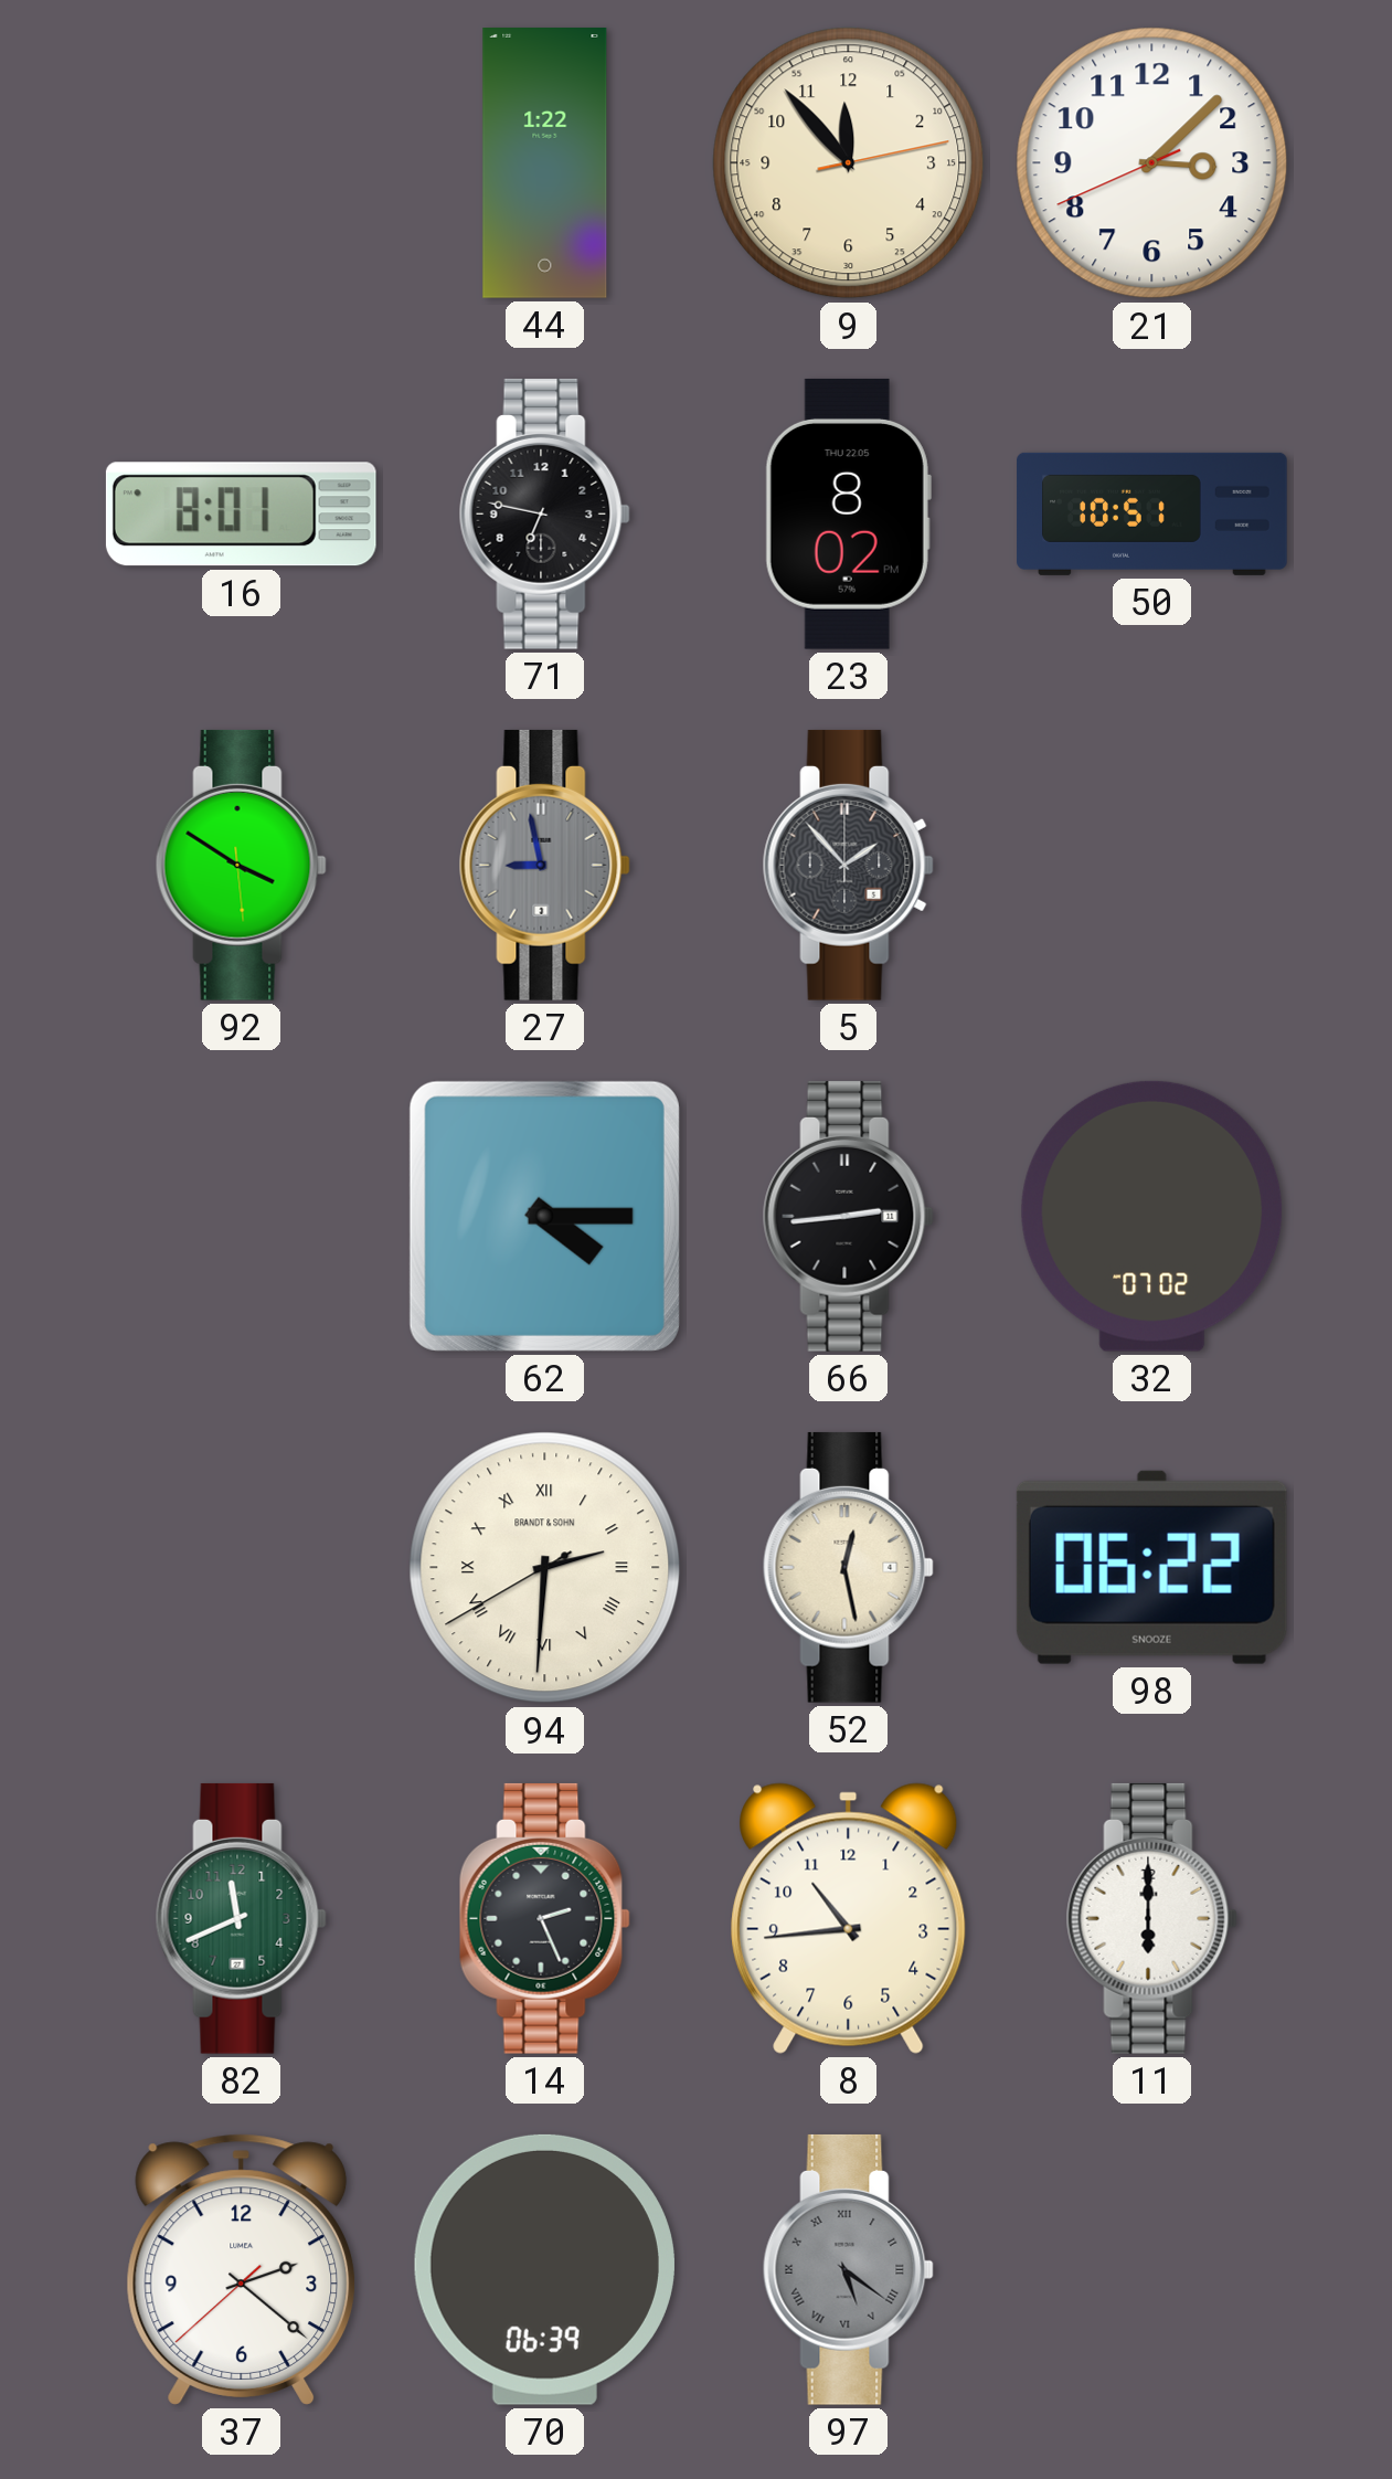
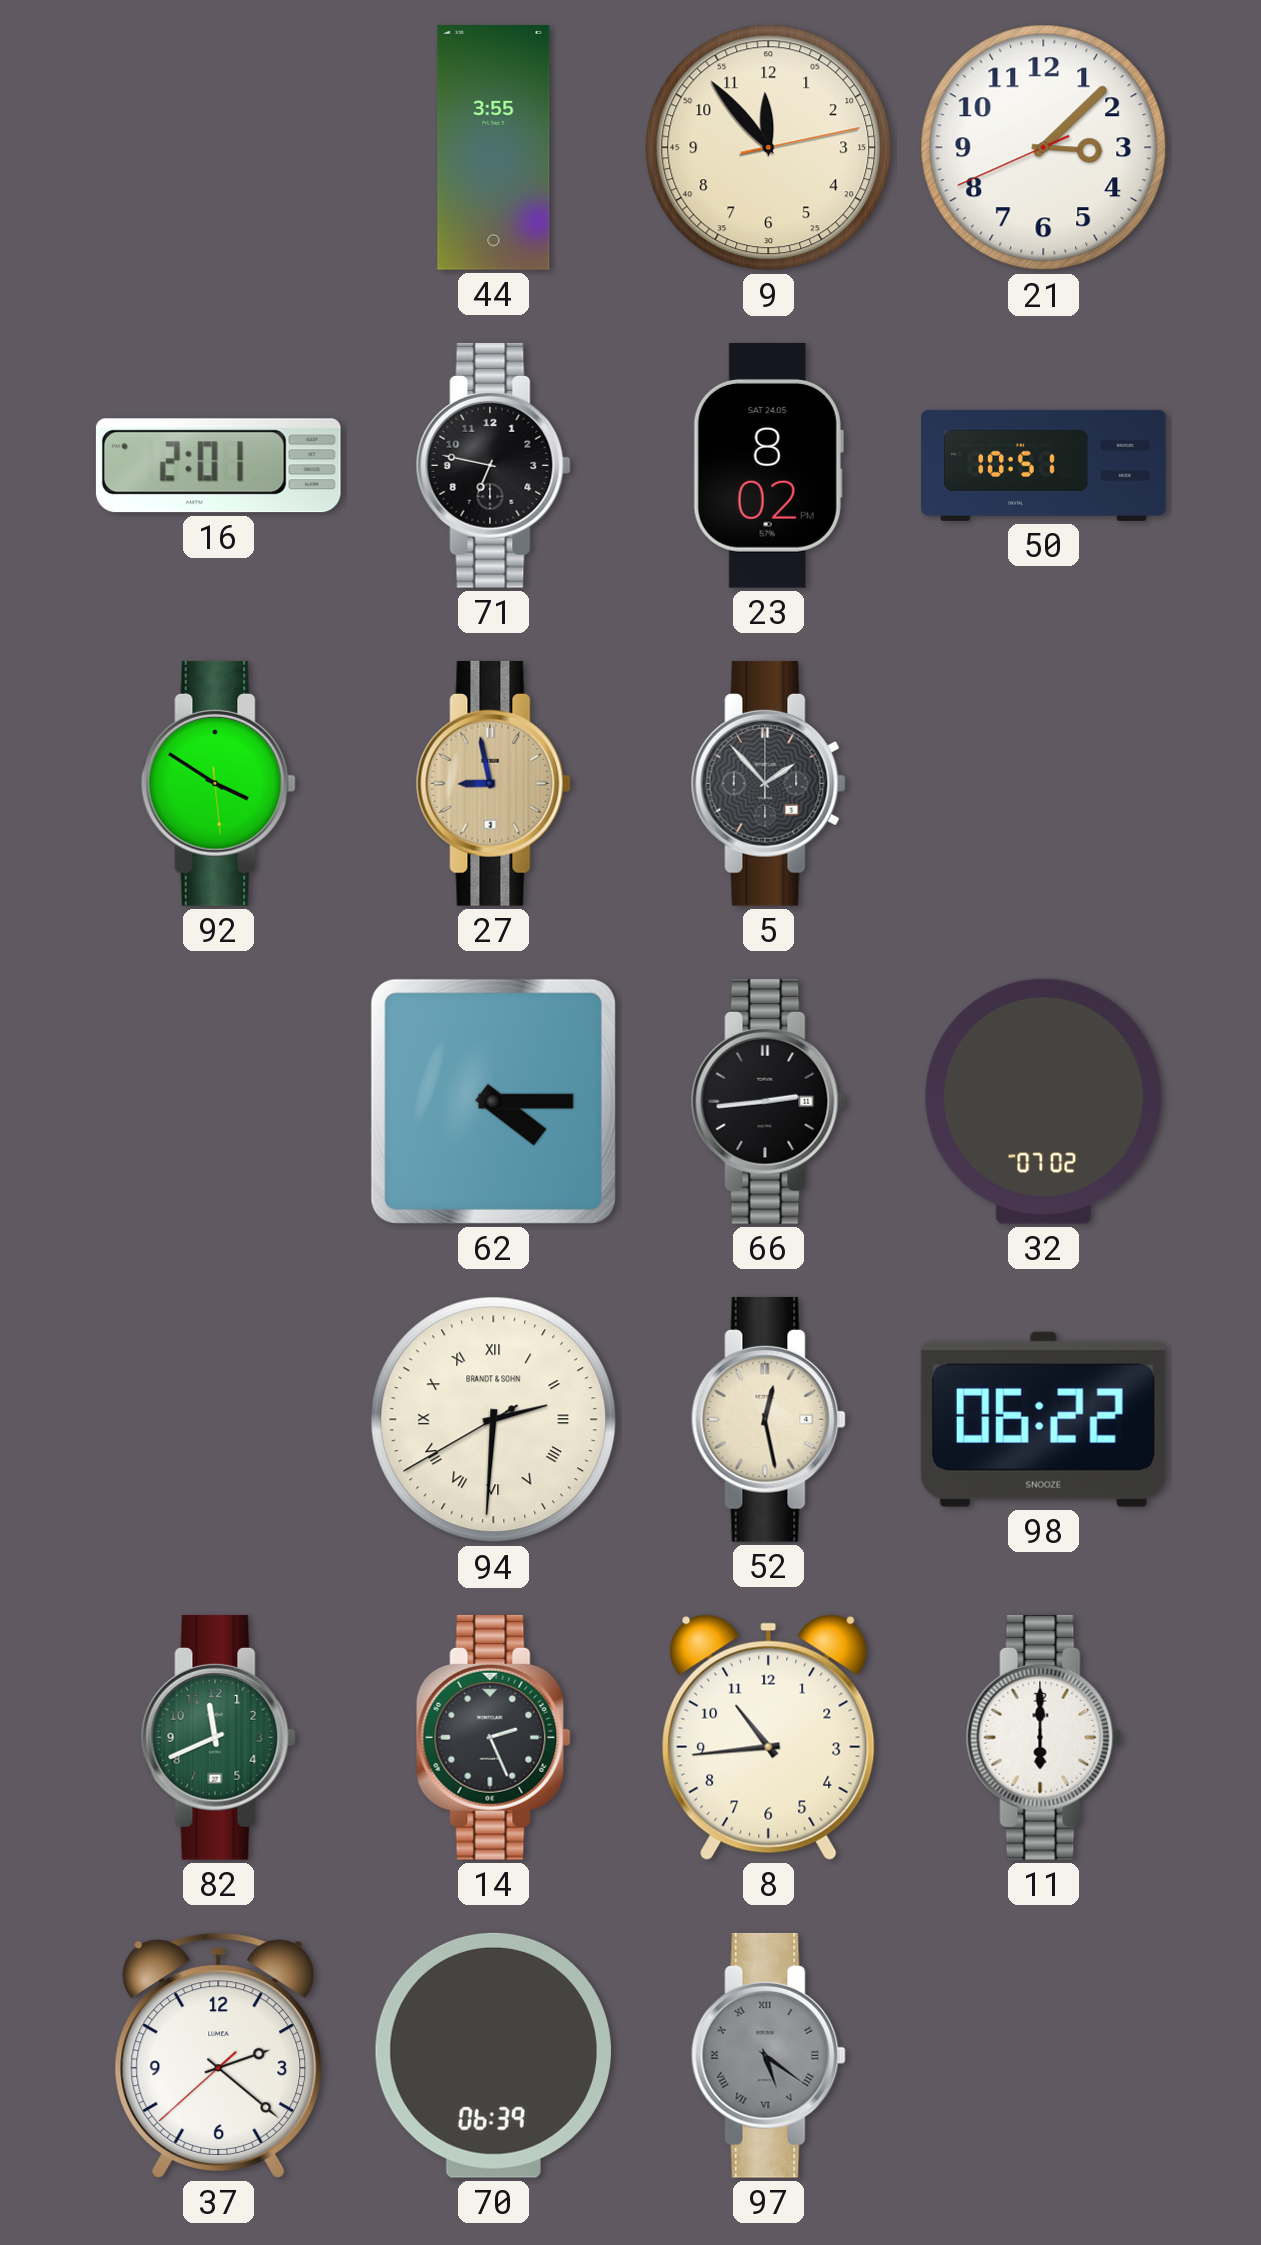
44: 1:22 -> 3:55
16: 8:01 -> 2:01
23 date: THU 22.05 -> SAT 24.05
27 dial: grey -> champagne
